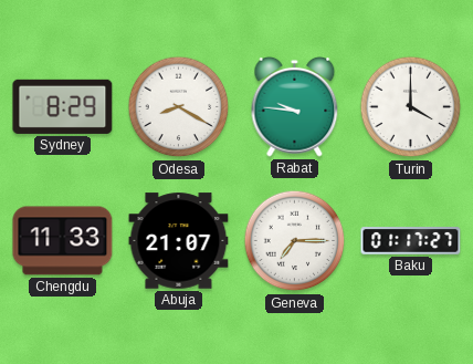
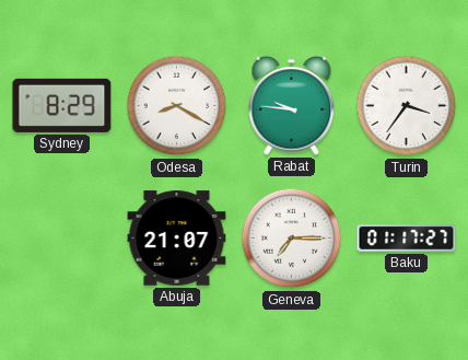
Turin: 4:00 -> 3:36
Chengdu: 11:33 -> none
